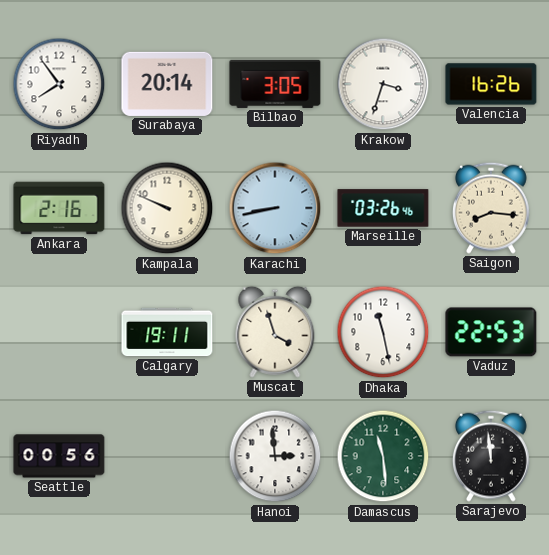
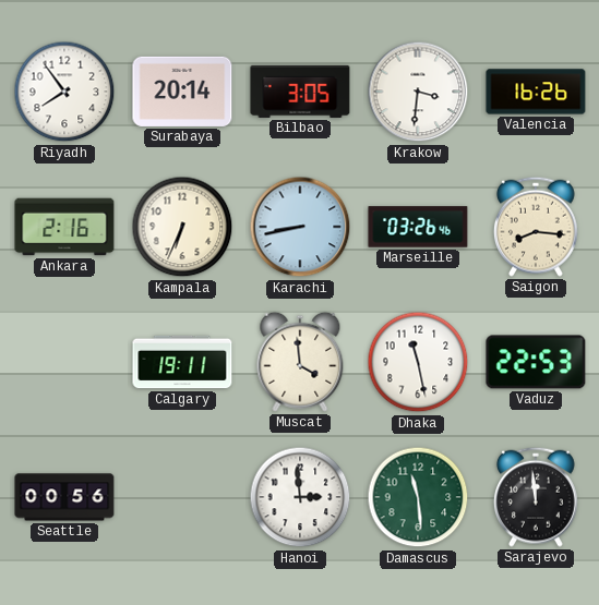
Krakow: 3:33 -> 3:31
Kampala: 9:49 -> 6:34
Muscat: 3:57 -> 3:59
